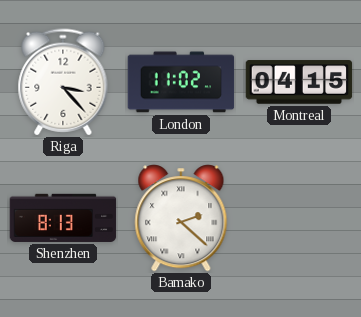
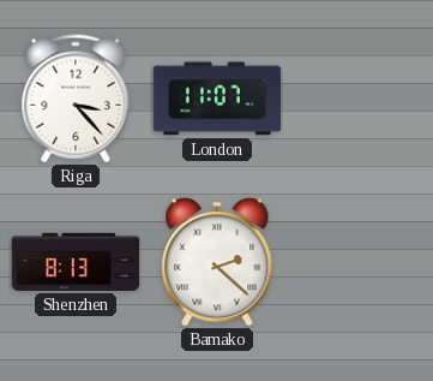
London: 11:02 -> 11:07
Montreal: 04:15 -> none
